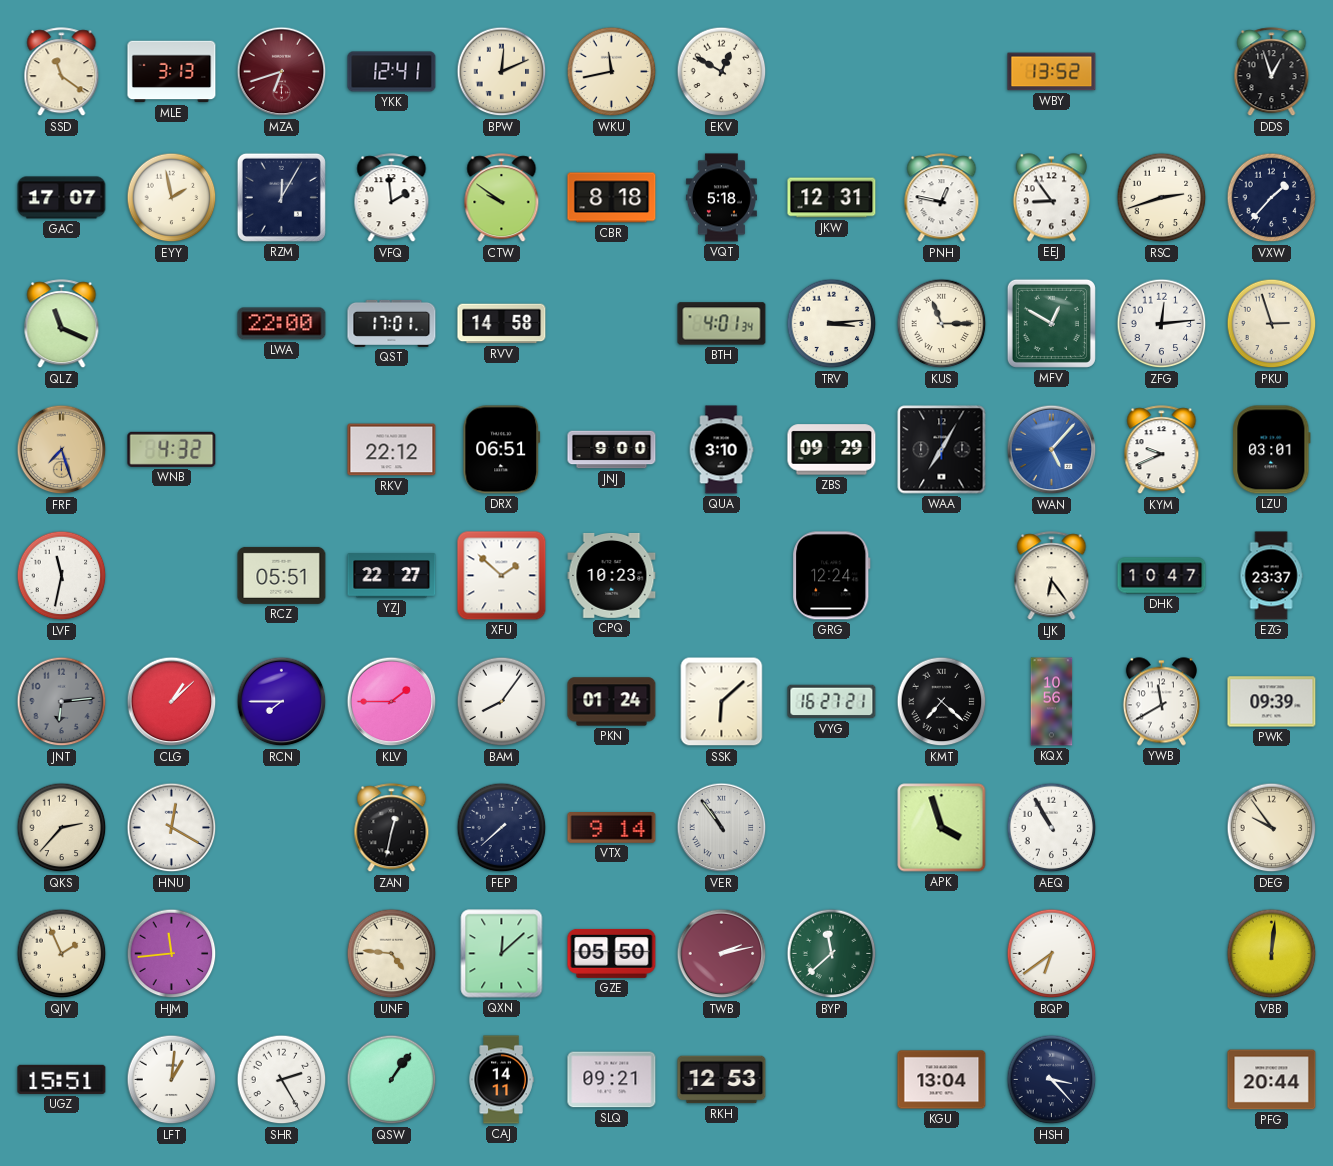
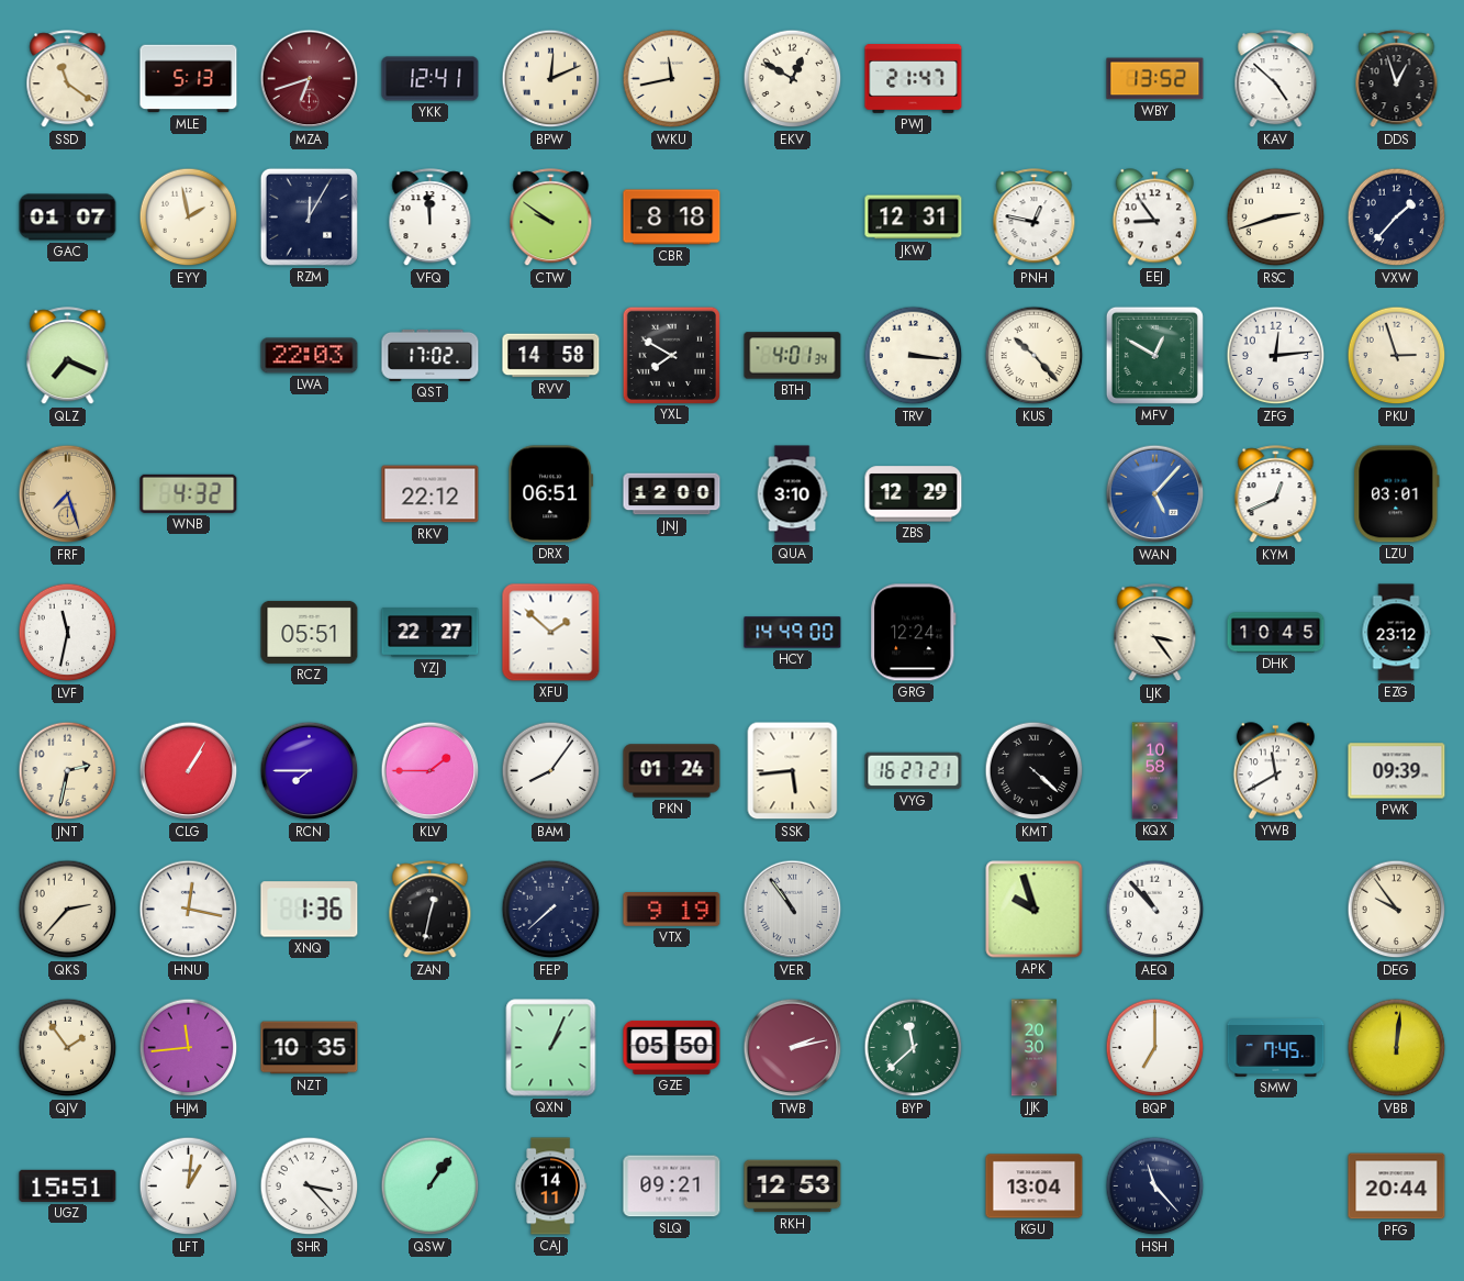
MLE: 3:13 -> 5:13
PWJ: none -> 21:47
KAV: none -> 4:52
GAC: 17:07 -> 01:07
VFQ: 1:59 -> 11:59
VQT: 5:18 -> none
QLZ: 11:19 -> 7:19
LWA: 22:00 -> 22:03
QST: 17:01 -> 17:02
YXL: none -> 7:50
TRV: 3:14 -> 3:16
KUS: 11:15 -> 10:23
JNJ: 9:00 -> 12:00
ZBS: 09:29 -> 12:29
WAA: 7:05 -> none
KYM: 9:41 -> 12:41
CPQ: 10:23 -> none
HCY: none -> 14:49
LJK: 6:24 -> 3:24
DHK: 10:47 -> 10:45
EZG: 23:37 -> 23:12
JNT: 6:14 -> 2:32
JNT dial: grey -> cream
CLG: 1:08 -> 1:05
SSK: 6:08 -> 5:44
KMT: 7:22 -> 4:22
KQX: 10:56 -> 10:58
HNU: 12:20 -> 12:17
XNQ: none -> 1:36
VTX: 9:14 -> 9:19
APK: 3:57 -> 9:57
AEQ: 10:55 -> 10:53
QJV: 1:56 -> 1:54
NZT: none -> 10:35
UNF: 4:46 -> none
QXN: 12:08 -> 1:04
JJK: none -> 20:30
BQP: 6:39 -> 7:00
SMW: none -> 7:45
SHR: 2:25 -> 3:23
HSH: 3:23 -> 11:23
